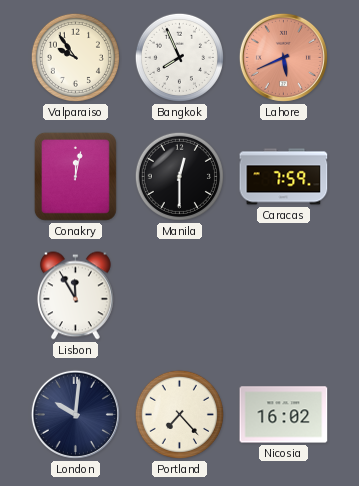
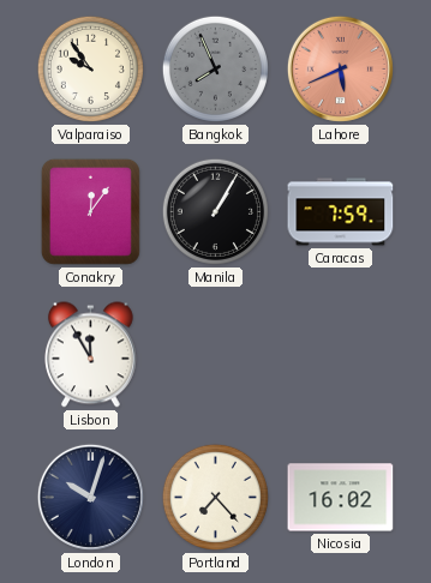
Bangkok dial: white -> grey
Conakry: 12:02 -> 12:06
Manila: 12:30 -> 1:05
London: 10:01 -> 10:03
